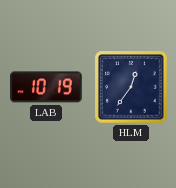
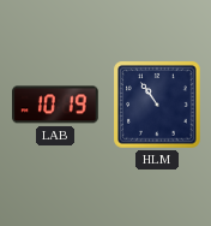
HLM: 12:36 -> 10:54
